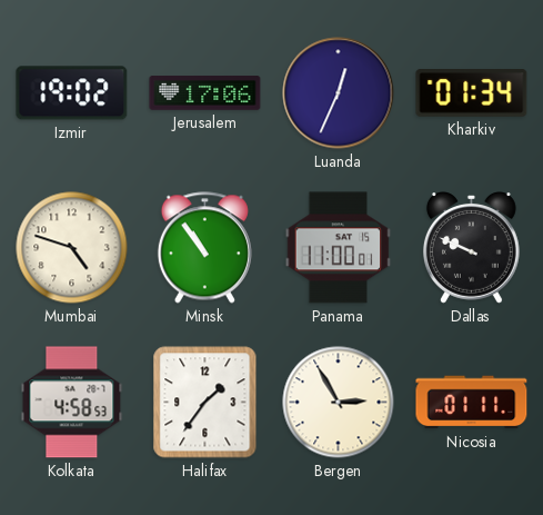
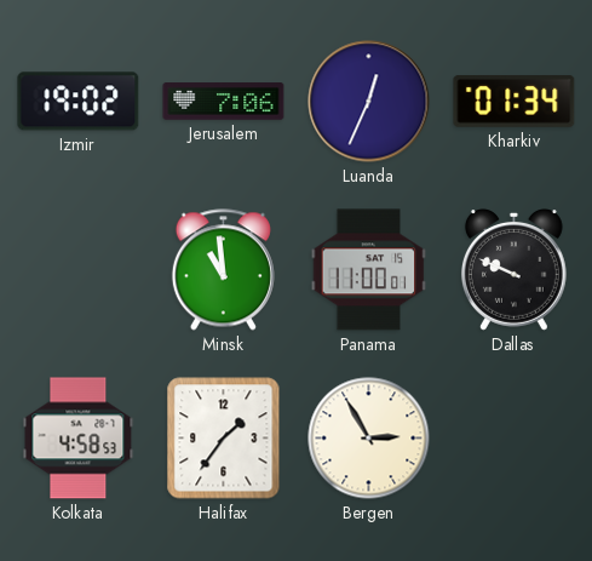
Jerusalem: 17:06 -> 7:06
Mumbai: 4:48 -> none
Minsk: 10:54 -> 10:59
Nicosia: 01:11 -> none
